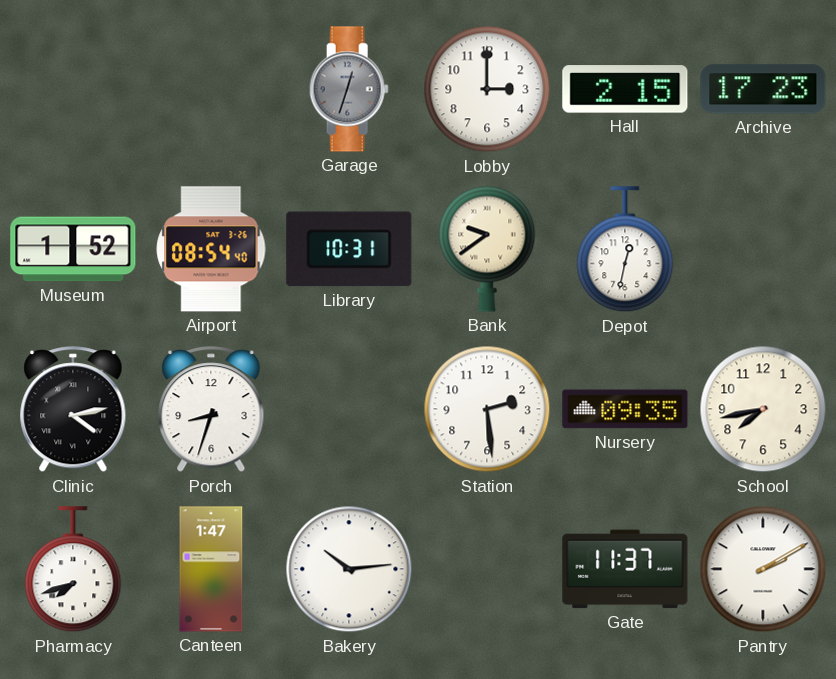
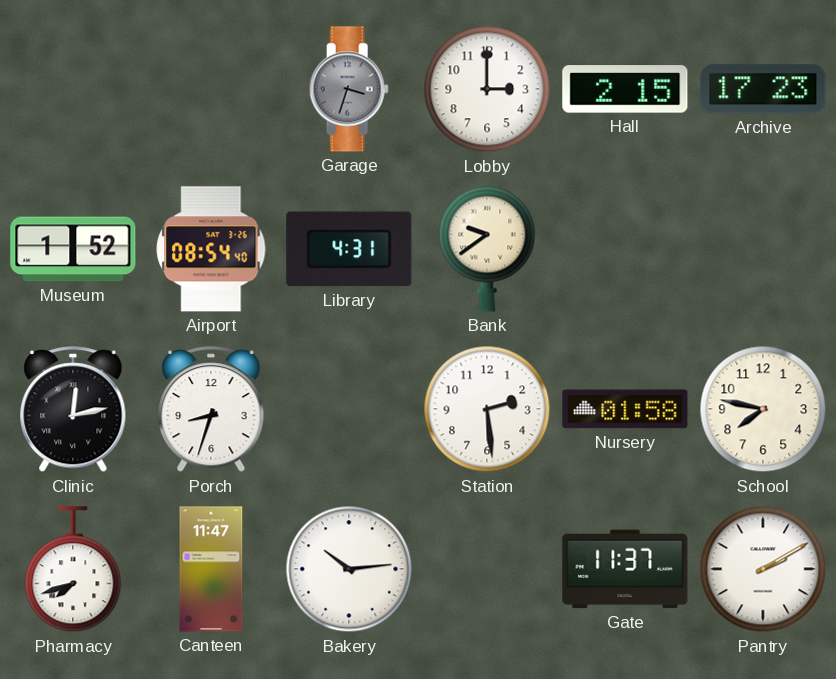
Garage: 12:33 -> 3:33
Library: 10:31 -> 4:31
Depot: 12:32 -> none
Clinic: 4:13 -> 12:13
Nursery: 09:35 -> 01:58
School: 7:43 -> 7:47
Canteen: 1:47 -> 11:47
